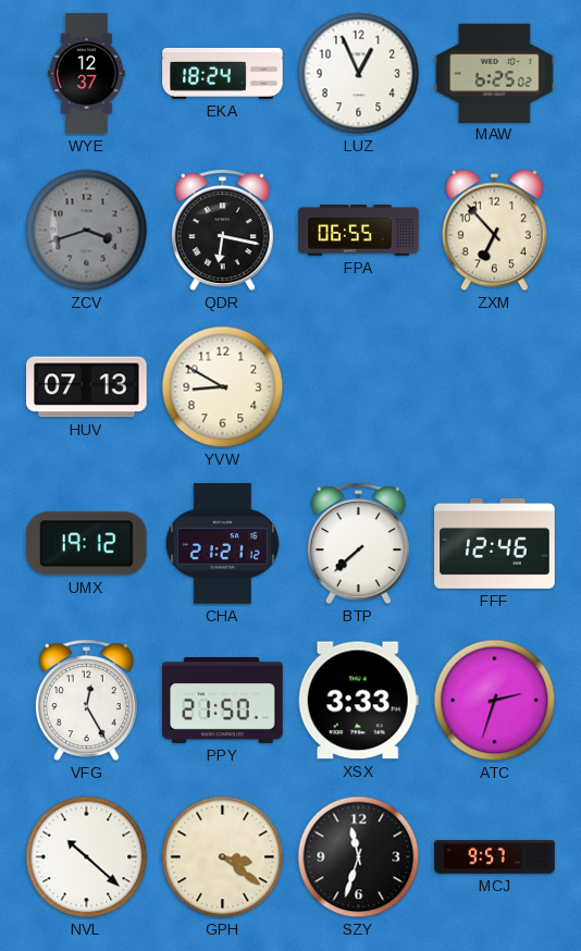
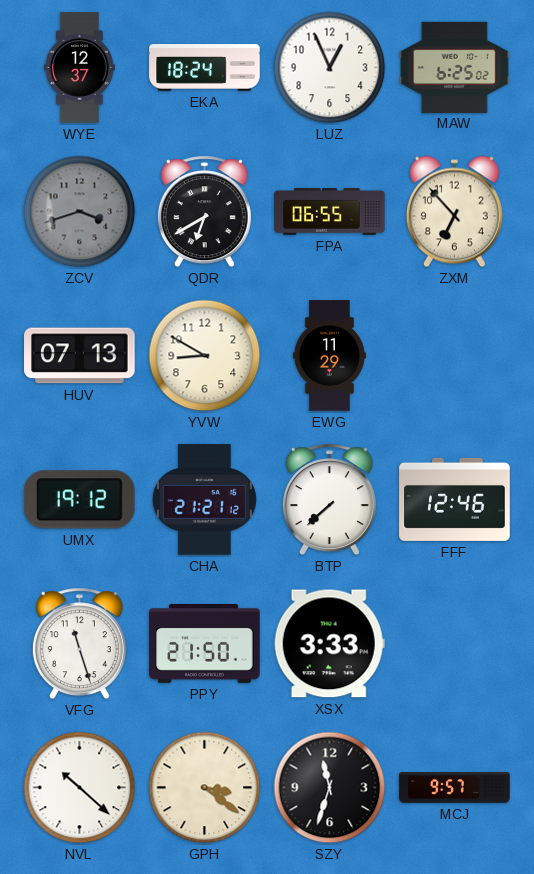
QDR: 6:17 -> 6:40
EWG: none -> 11:29
VFG: 12:25 -> 11:27
ATC: 2:33 -> none
